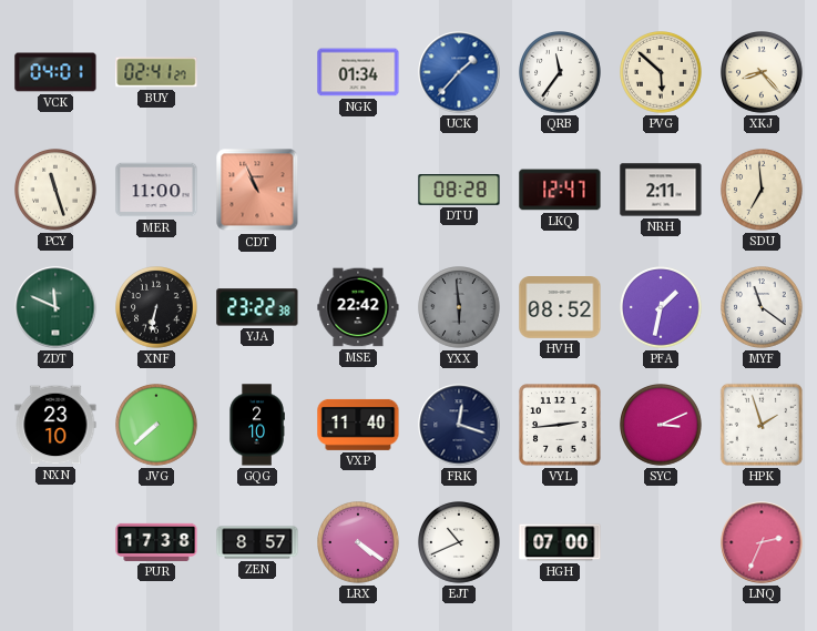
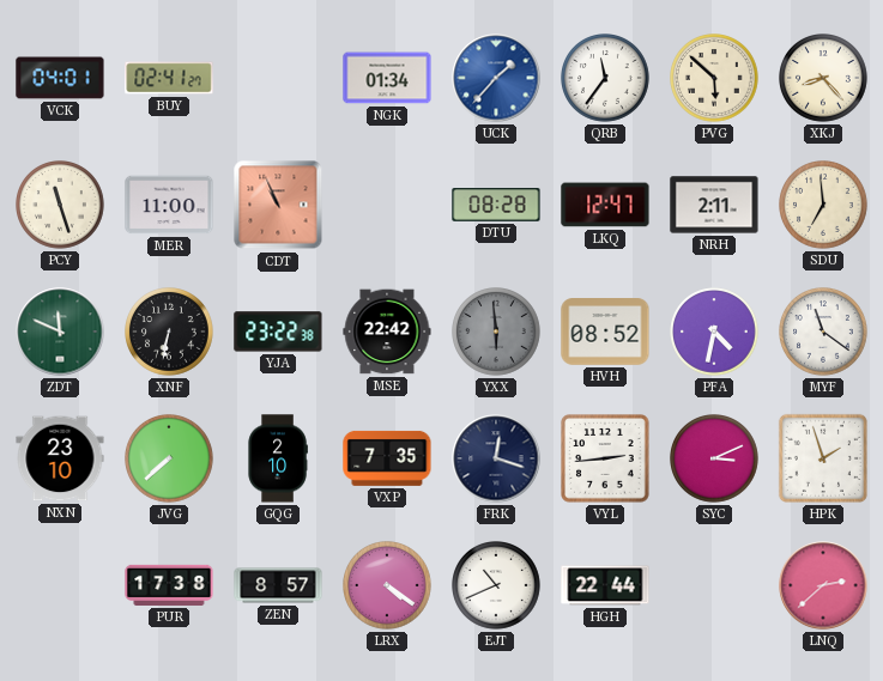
PFA: 1:32 -> 4:32
VXP: 11:40 -> 7:35
HGH: 07:00 -> 22:44
LNQ: 2:34 -> 2:38
